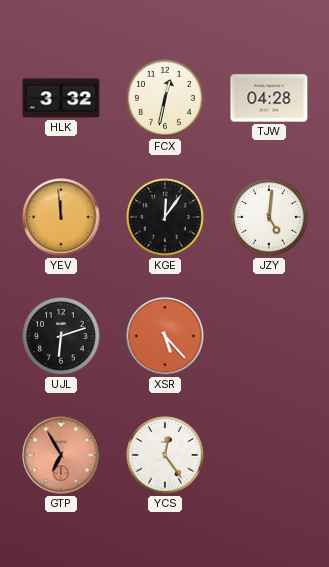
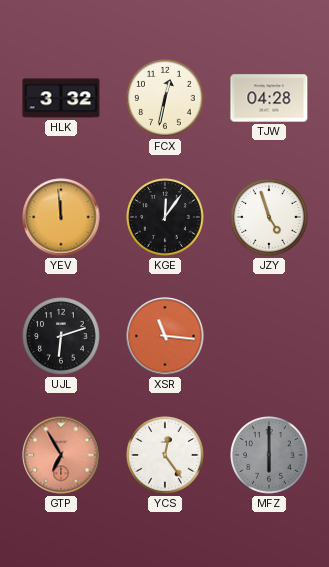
JZY: 5:01 -> 4:57
XSR: 5:23 -> 11:16
MFZ: none -> 6:00
